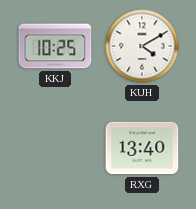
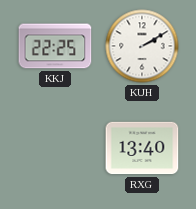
KKJ: 10:25 -> 22:25
KUH: 4:10 -> 2:10
